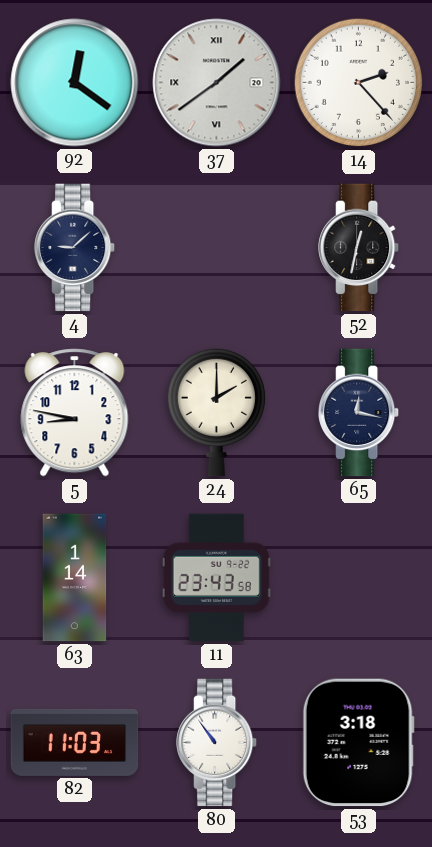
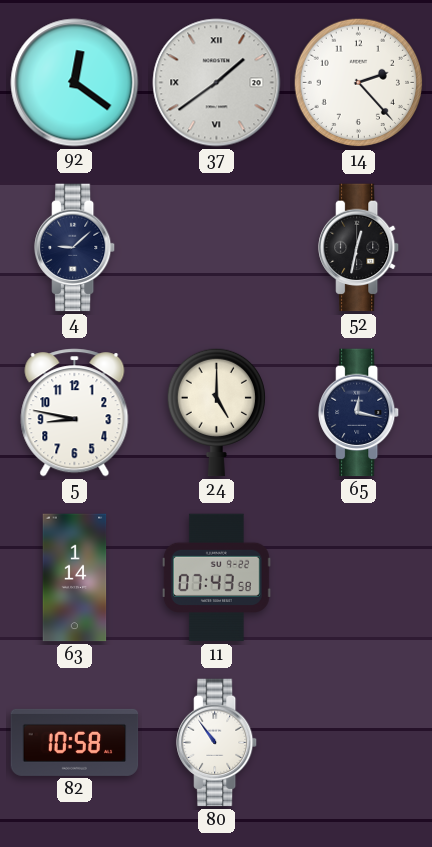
24: 2:00 -> 5:00
11: 23:43 -> 07:43
82: 11:03 -> 10:58
53: 3:18 -> none
